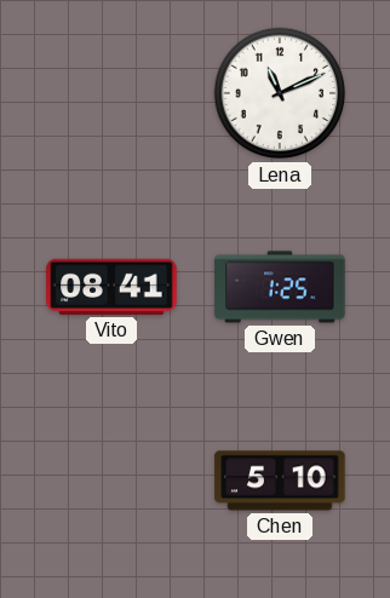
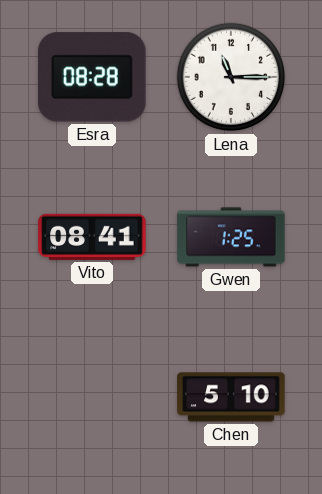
Esra: none -> 08:28
Lena: 11:11 -> 11:15
